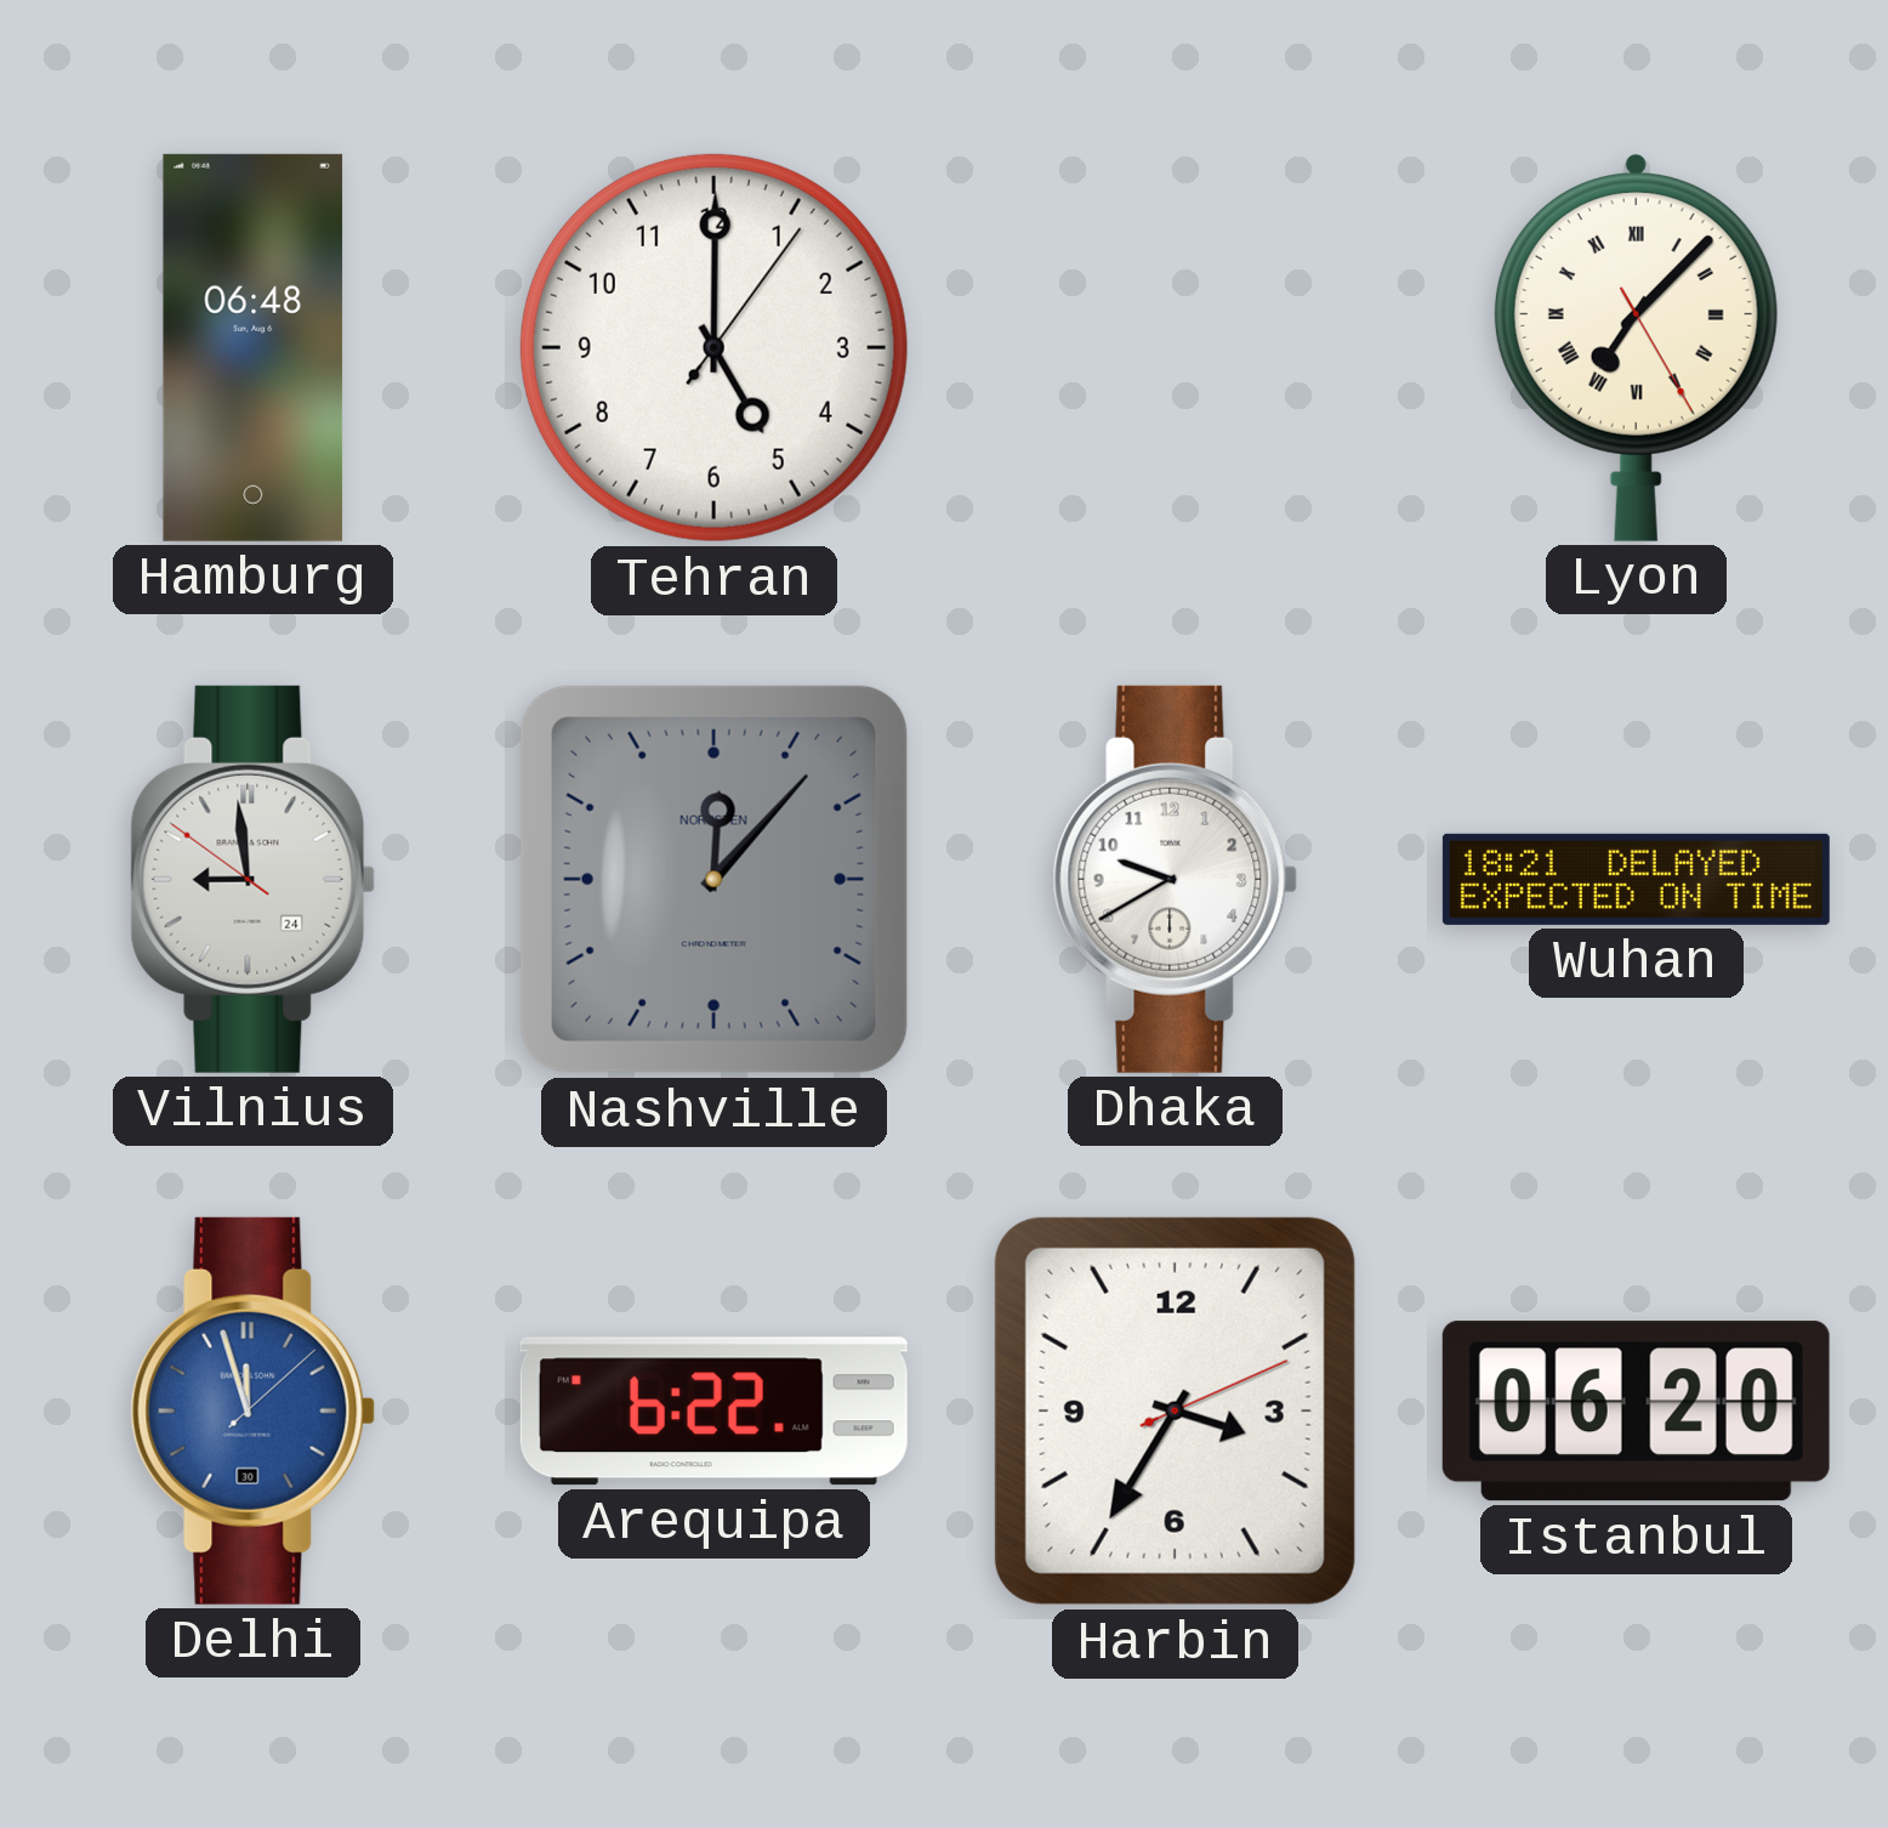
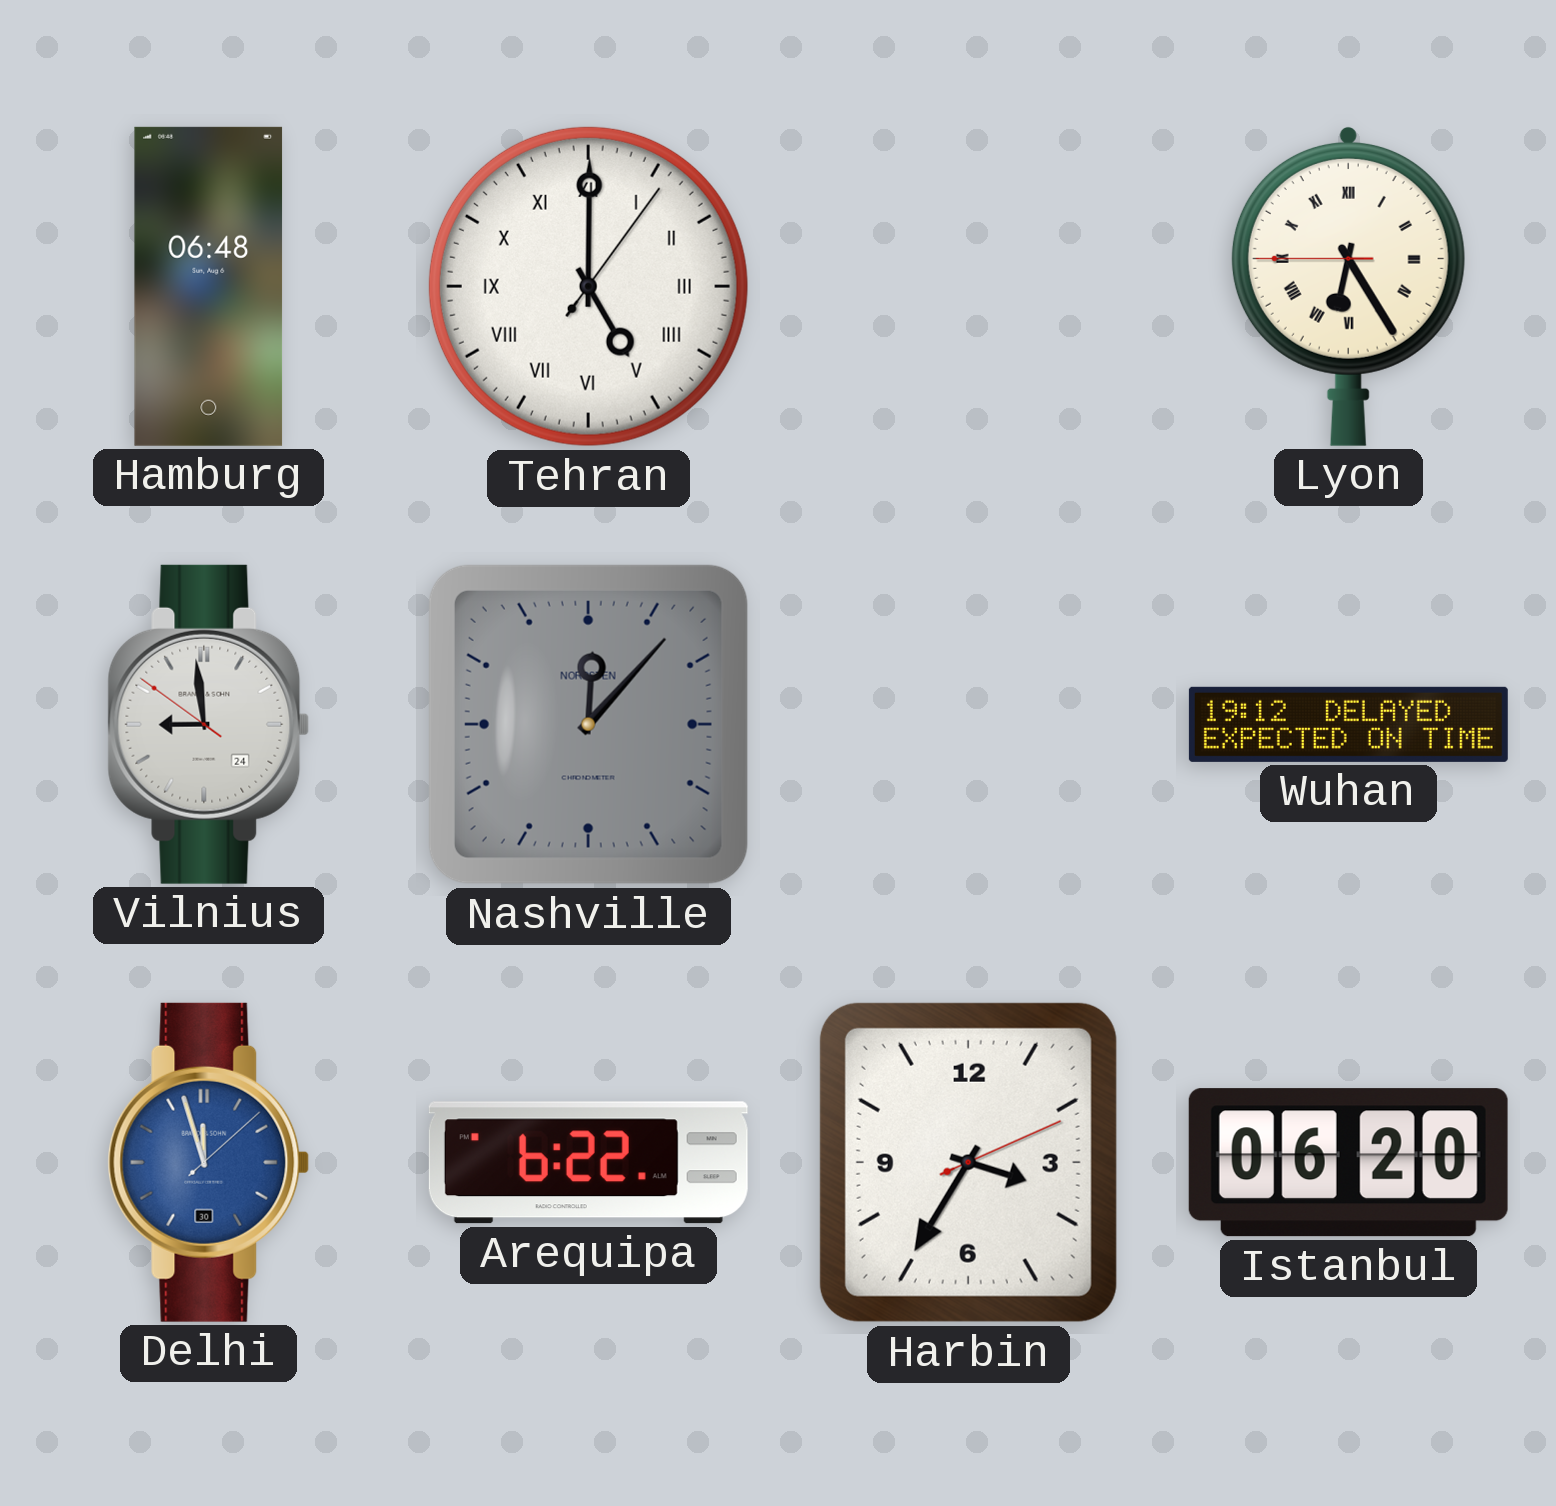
Tehran numerals: Arabic -> Roman
Lyon: 7:07 -> 6:24
Dhaka: 9:40 -> none
Wuhan: 18:21 -> 19:12
